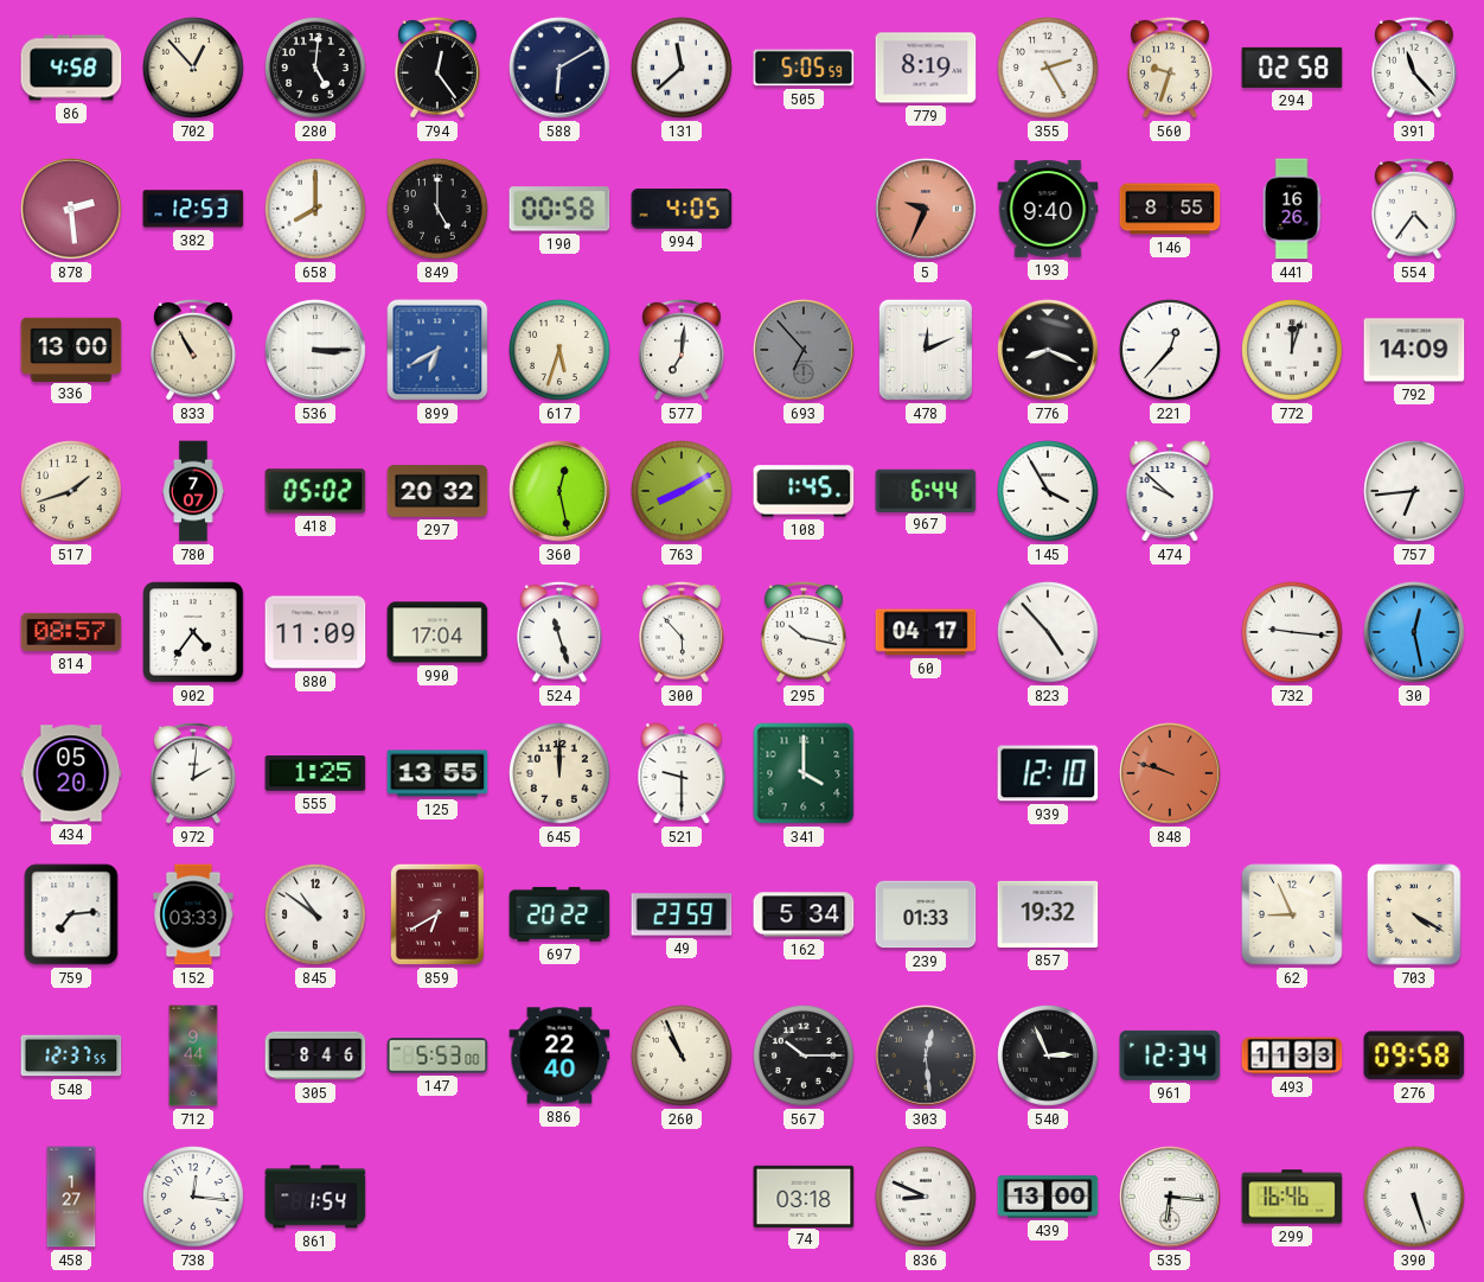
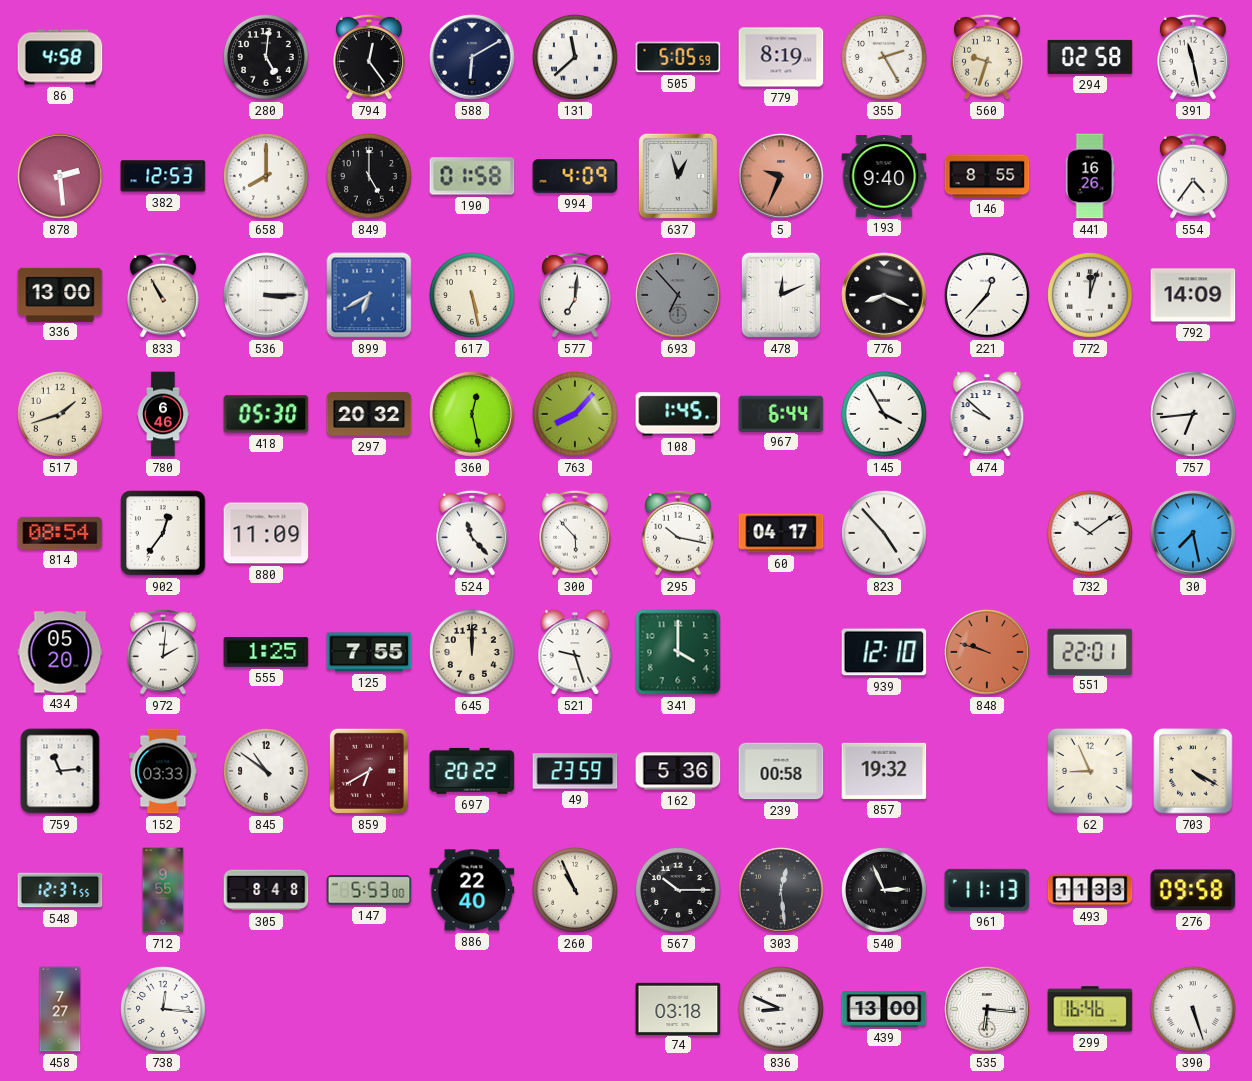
702: 12:53 -> none
391: 11:23 -> 11:28
190: 00:58 -> 01:58
994: 4:05 -> 4:09
637: none -> 12:57
617: 5:33 -> 5:28
780: 7:07 -> 6:46
418: 05:02 -> 05:30
763: 8:10 -> 8:07
814: 08:57 -> 08:54
902: 4:36 -> 12:36
990: 17:04 -> none
524: 11:27 -> 11:23
732: 9:16 -> 10:09
30: 12:28 -> 7:28
125: 13:55 -> 7:55
521: 9:30 -> 9:27
551: none -> 22:01
759: 7:14 -> 11:14
162: 5:34 -> 5:36
239: 01:33 -> 00:58
712: 9:44 -> 9:55
305: 8:46 -> 8:48
961: 12:34 -> 11:13
458: 1:27 -> 7:27
861: 1:54 -> none
